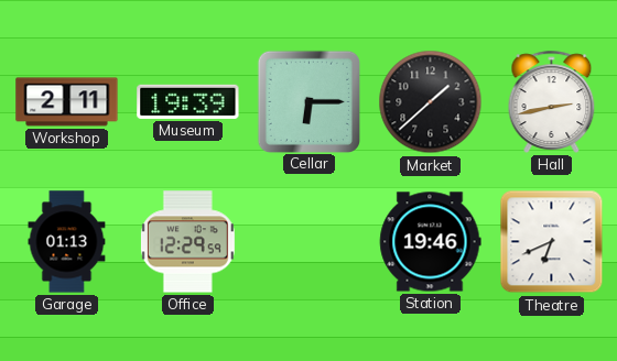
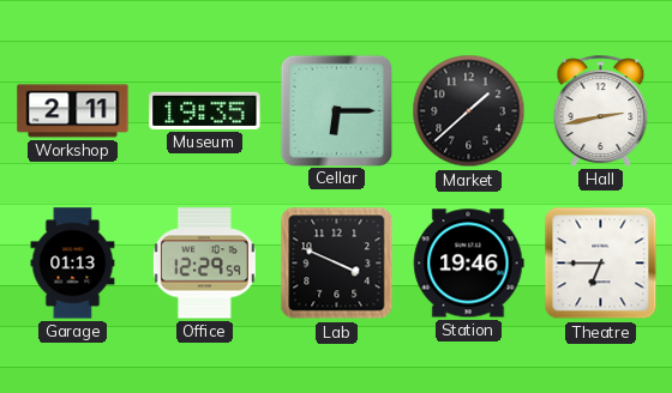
Museum: 19:39 -> 19:35
Lab: none -> 3:49
Theatre: 6:41 -> 6:45
